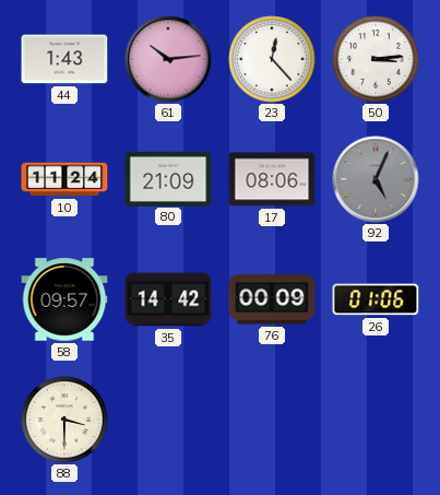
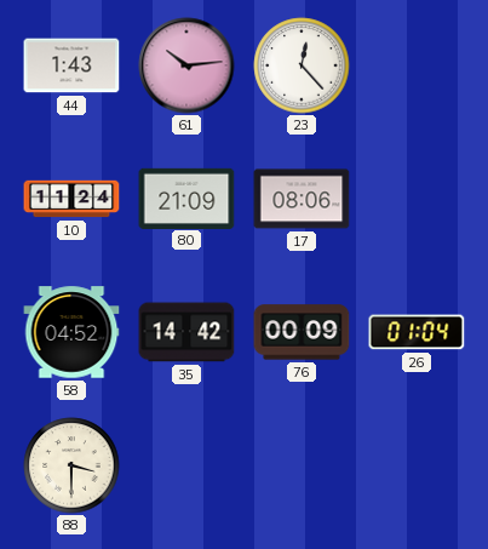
50: 3:14 -> none
92: 5:04 -> none
58: 09:57 -> 04:52
26: 01:06 -> 01:04
